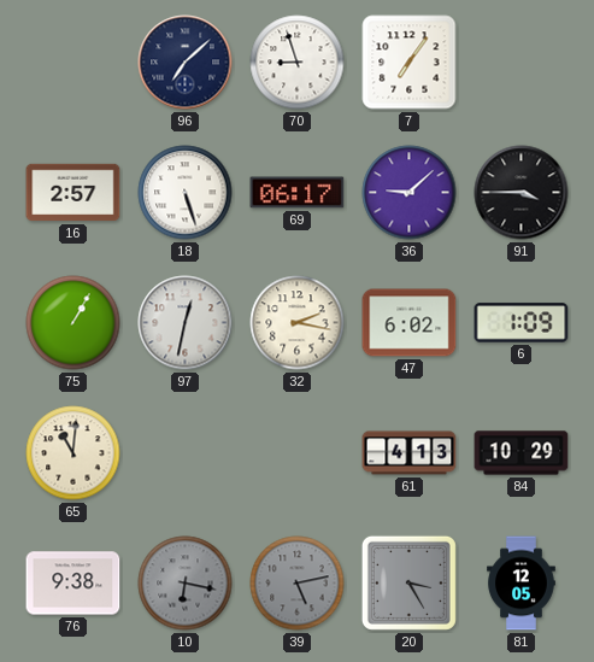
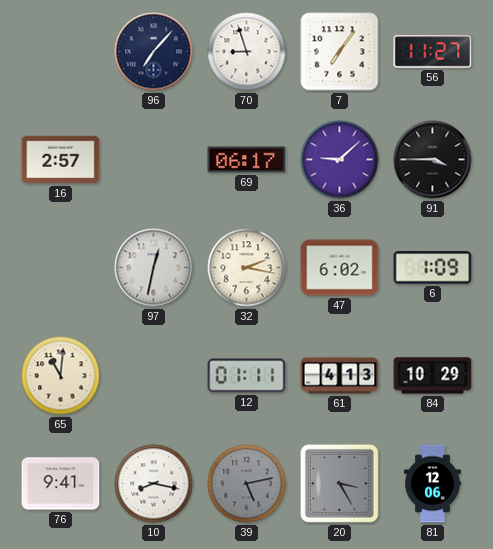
96: 7:08 -> 7:07
56: none -> 11:27
18: 5:27 -> none
75: 1:05 -> none
12: none -> 01:11
76: 9:38 -> 9:41
10: 6:17 -> 8:17
10 dial: grey -> white
81: 12:05 -> 12:06
